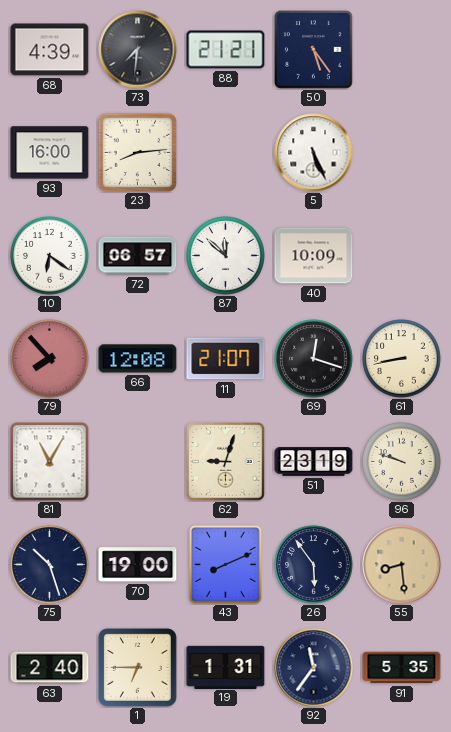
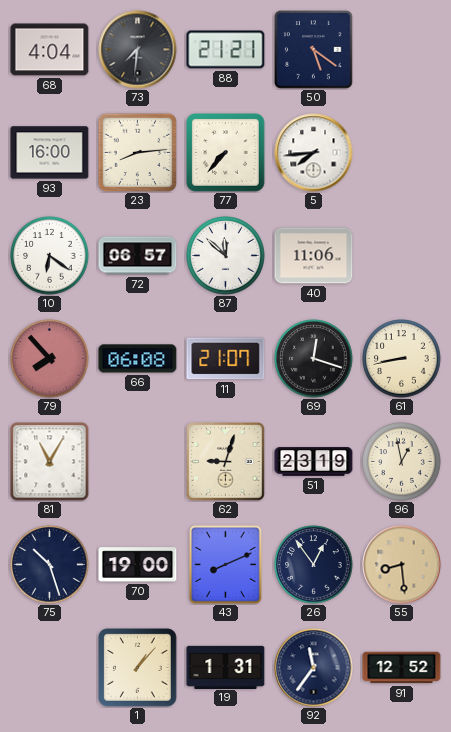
68: 4:39 -> 4:04
50: 5:24 -> 5:21
77: none -> 7:37
5: 5:26 -> 7:44
40: 10:09 -> 11:06
66: 12:08 -> 06:08
96: 9:48 -> 12:58
26: 5:54 -> 12:54
63: 2:40 -> none
1: 6:45 -> 1:07
91: 5:35 -> 12:52
